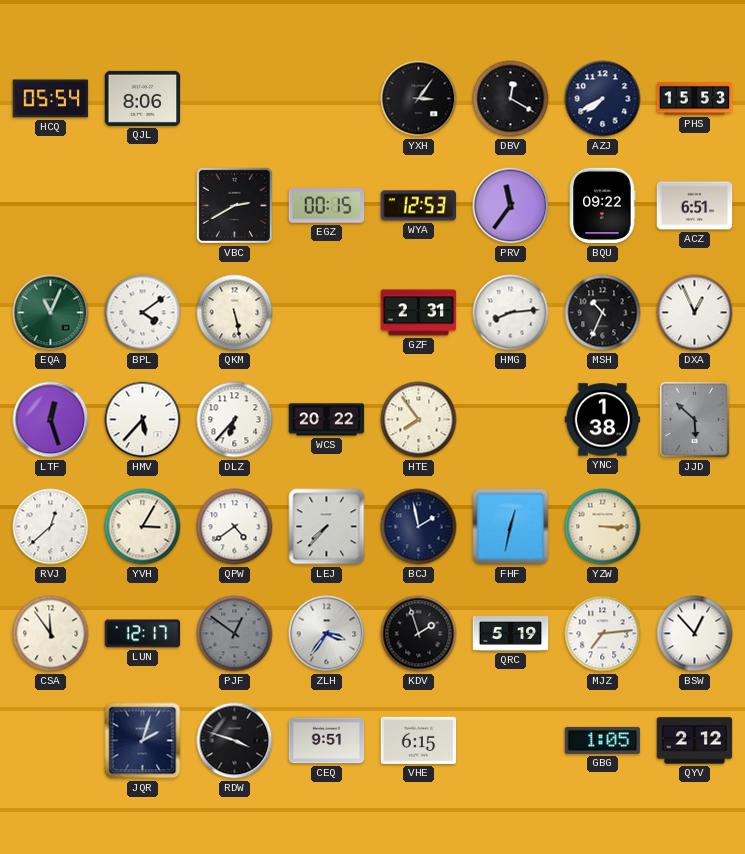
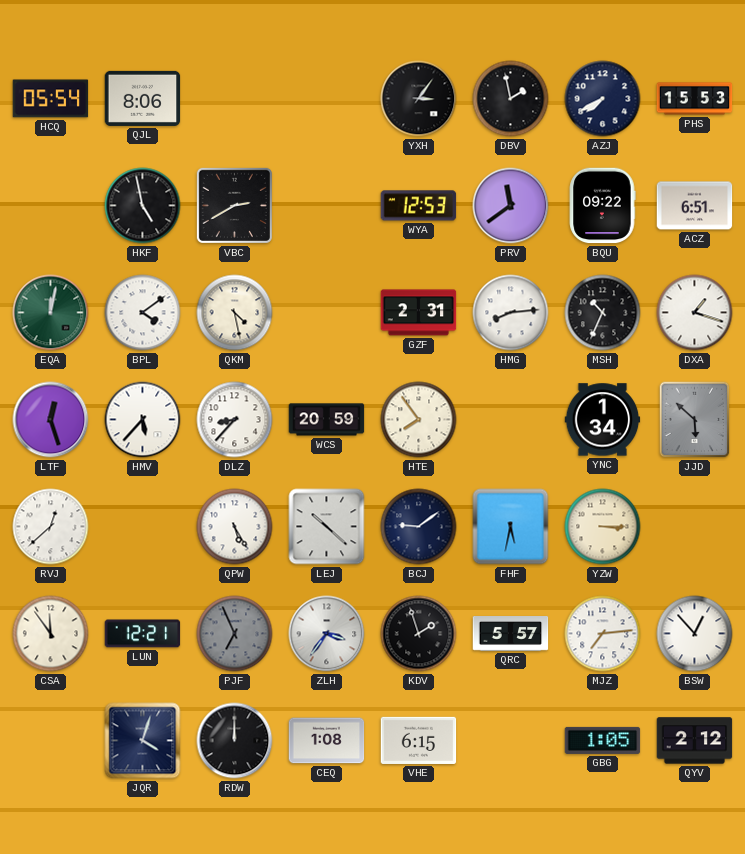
DBV: 12:20 -> 1:58
HKF: none -> 4:58
EGZ: 00:15 -> none
PRV: 11:36 -> 11:39
EQA: 11:04 -> 12:02
QKM: 5:28 -> 4:28
DXA: 12:56 -> 1:18
DLZ: 6:37 -> 8:37
WCS: 20:22 -> 20:59
YNC: 1:38 -> 1:34
YVH: 3:05 -> none
QPW: 4:39 -> 5:25
LEJ: 7:37 -> 10:22
BCJ: 1:58 -> 9:09
FHF: 12:32 -> 5:32
LUN: 12:17 -> 12:21
PJF: 12:51 -> 6:56
QRC: 5:19 -> 5:57
JQR: 2:03 -> 4:03
RDW: 3:48 -> 12:00
CEQ: 9:51 -> 1:08
